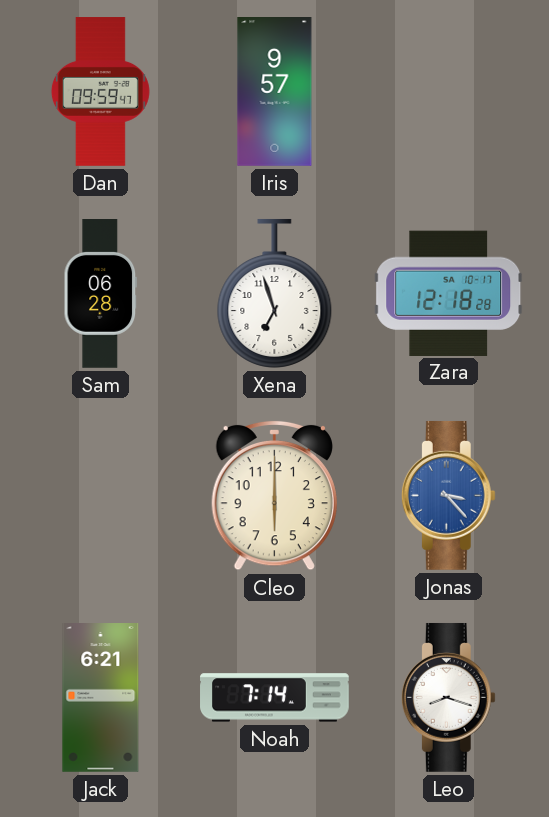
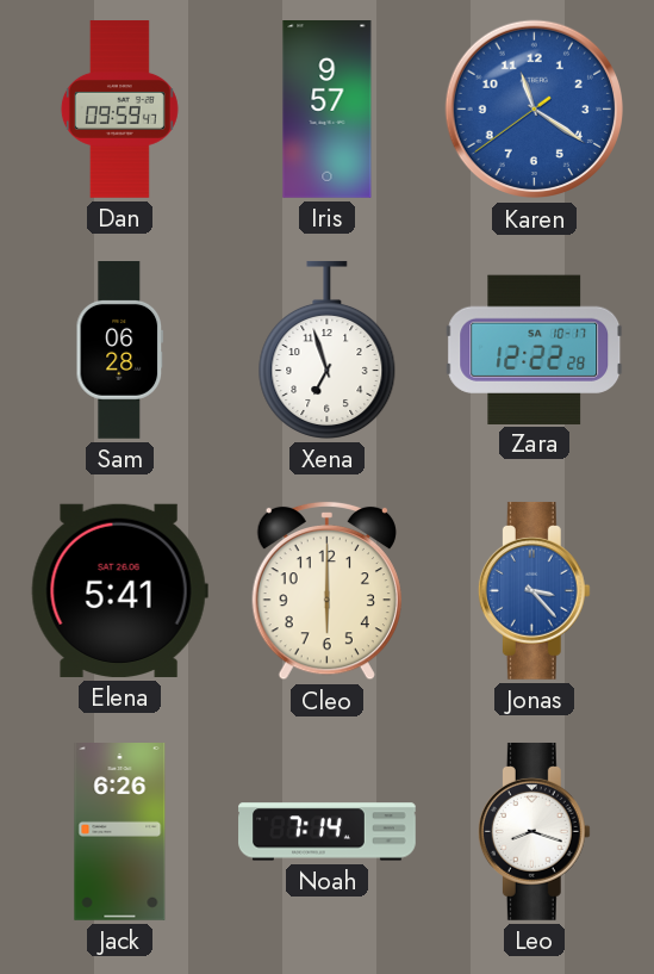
Karen: none -> 11:20
Zara: 12:18 -> 12:22
Elena: none -> 5:41
Jack: 6:21 -> 6:26
